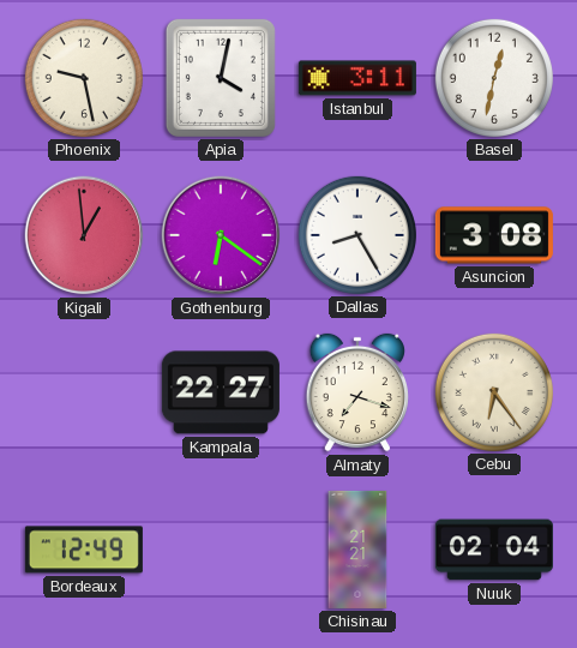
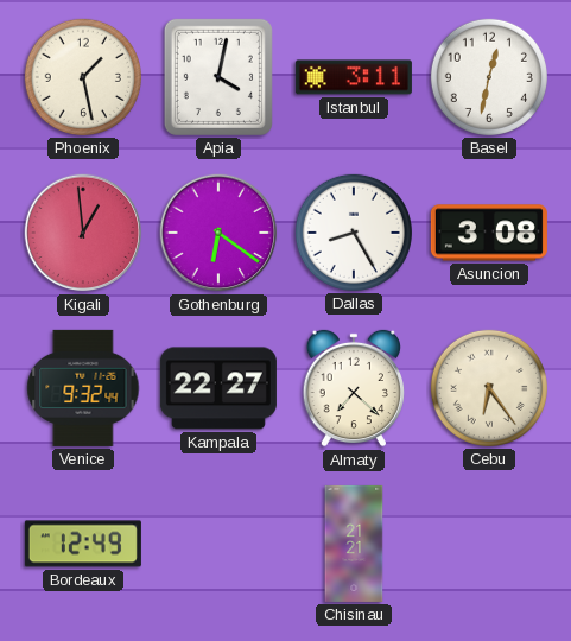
Phoenix: 9:28 -> 1:28
Venice: none -> 9:32
Almaty: 7:18 -> 7:22
Nuuk: 02:04 -> none
